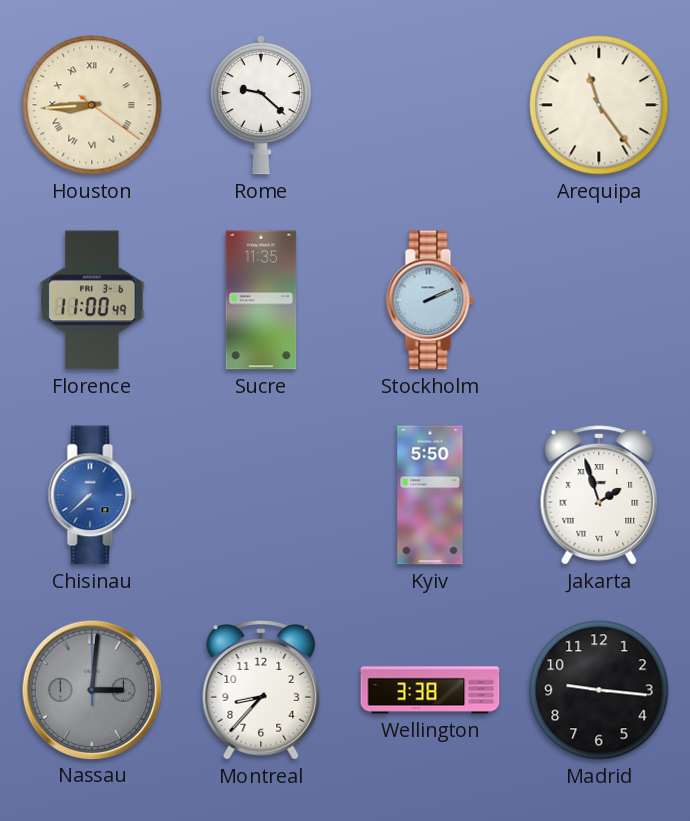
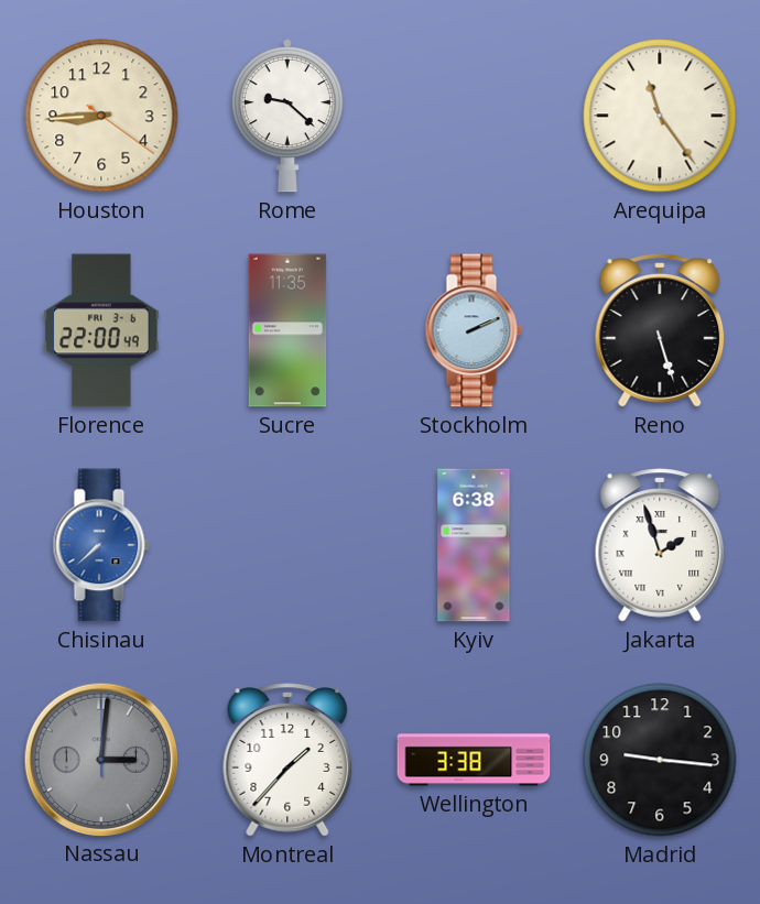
Houston numerals: Roman -> Arabic
Florence: 11:00 -> 22:00
Reno: none -> 5:27
Kyiv: 5:50 -> 6:38
Montreal: 8:37 -> 1:37
